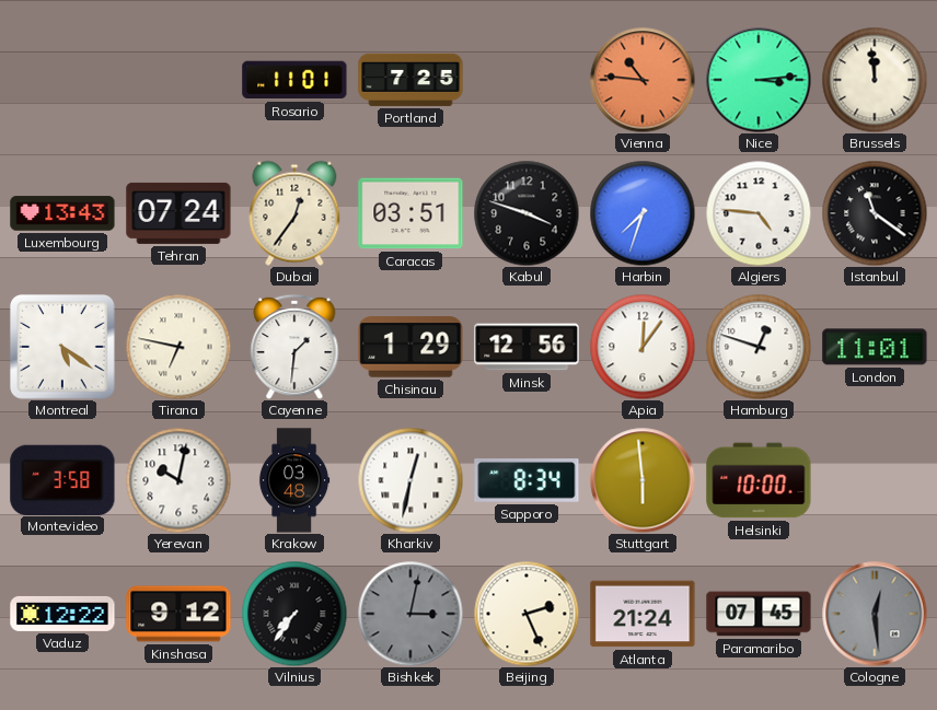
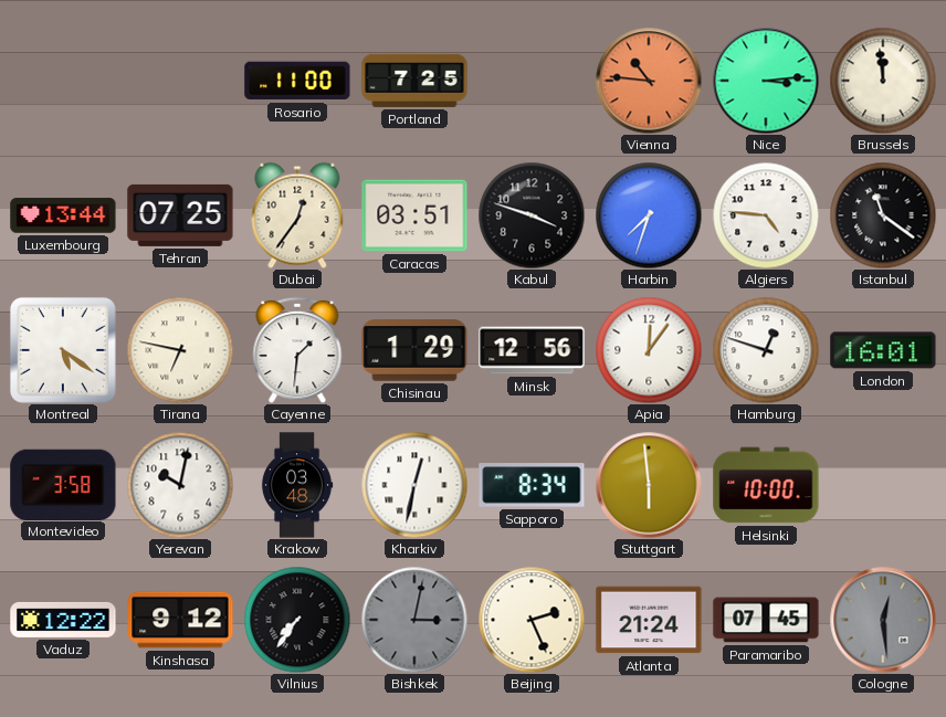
Rosario: 11:01 -> 11:00
Luxembourg: 13:43 -> 13:44
Tehran: 07:24 -> 07:25
London: 11:01 -> 16:01
